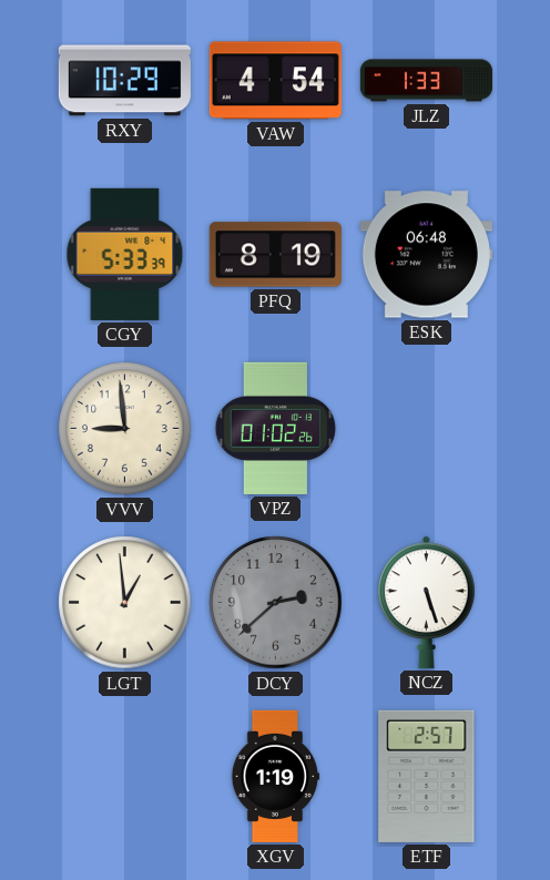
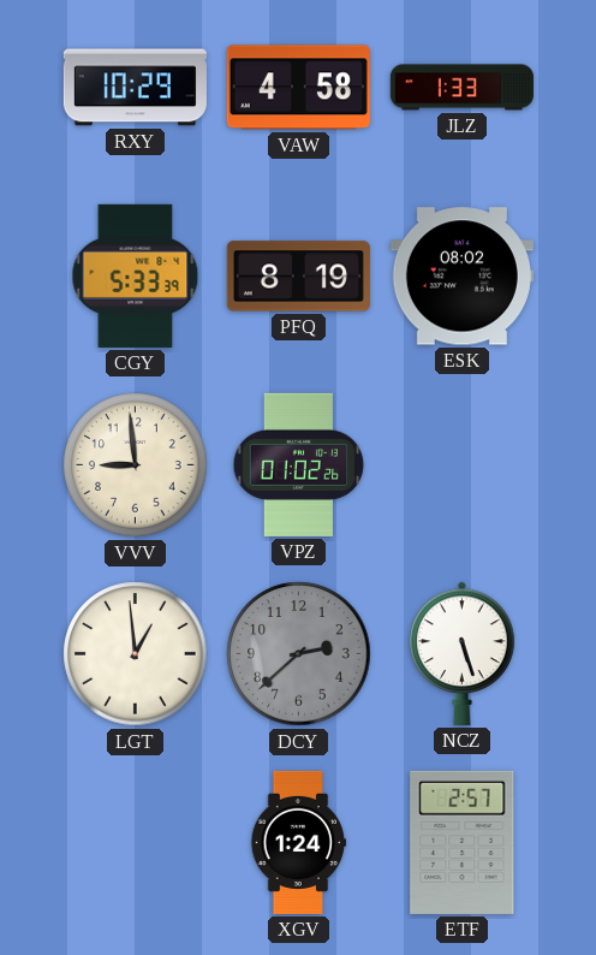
VAW: 4:54 -> 4:58
ESK: 06:48 -> 08:02
XGV: 1:19 -> 1:24
